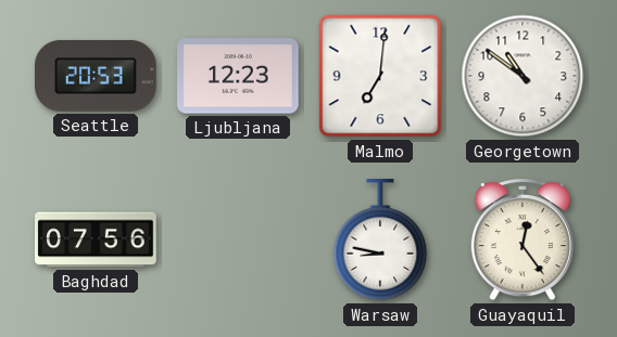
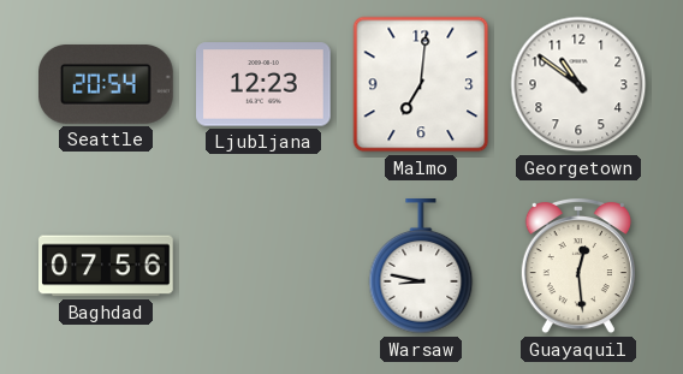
Seattle: 20:53 -> 20:54
Guayaquil: 12:24 -> 12:29
